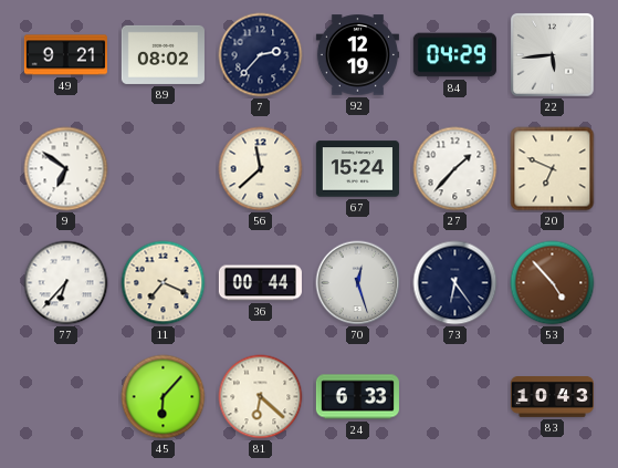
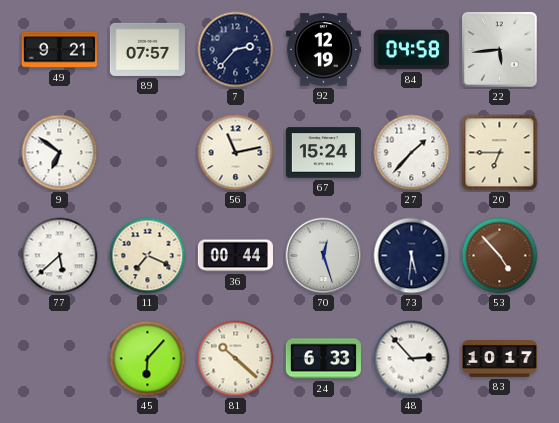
89: 08:02 -> 07:57
84: 04:29 -> 04:58
56: 11:38 -> 11:13
20: 6:49 -> 6:45
77: 6:37 -> 5:38
73: 6:24 -> 5:31
81: 6:22 -> 10:22
48: none -> 2:53
83: 10:43 -> 10:17
